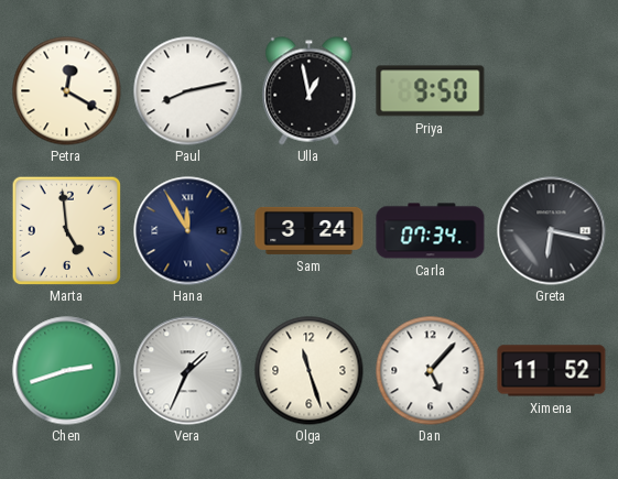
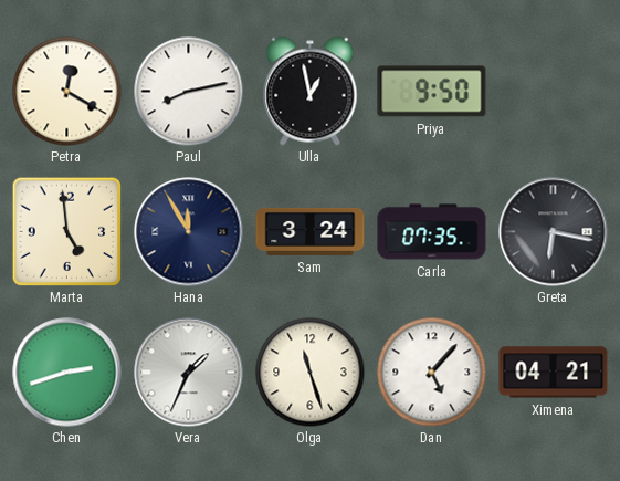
Carla: 07:34 -> 07:35
Ximena: 11:52 -> 04:21
